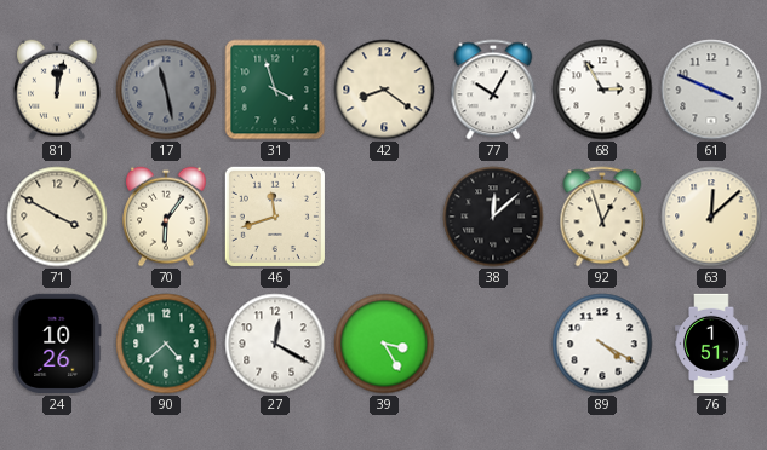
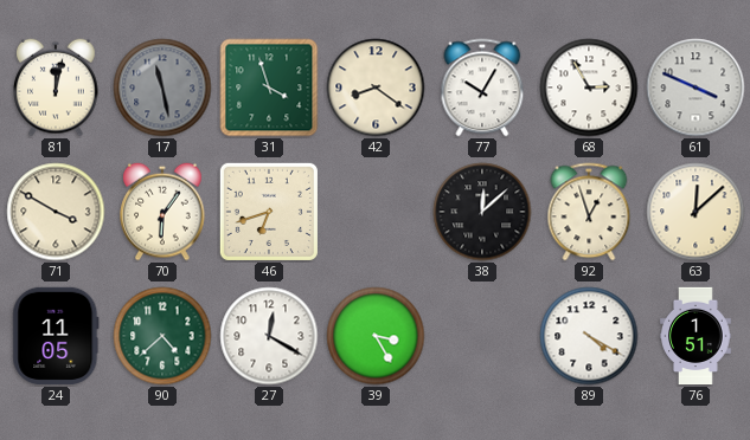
46: 11:42 -> 6:42
24: 10:26 -> 11:05
